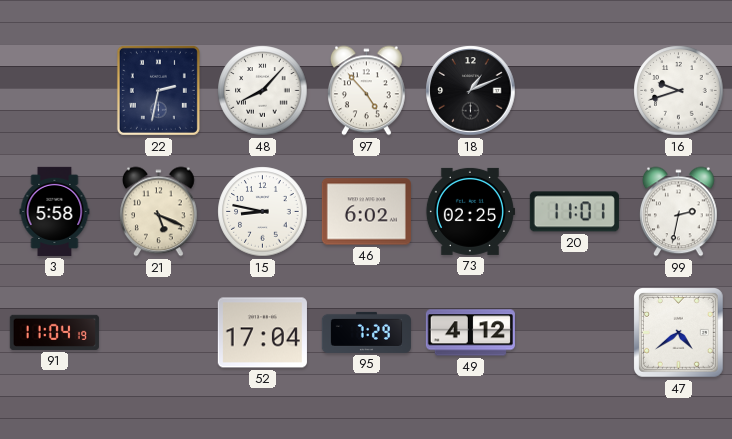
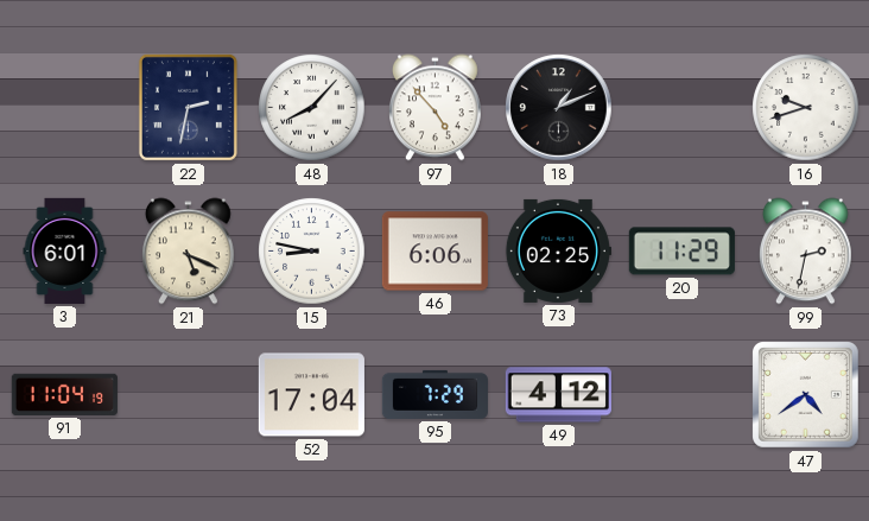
3: 5:58 -> 6:01
46: 6:02 -> 6:06
20: 11:01 -> 11:29
